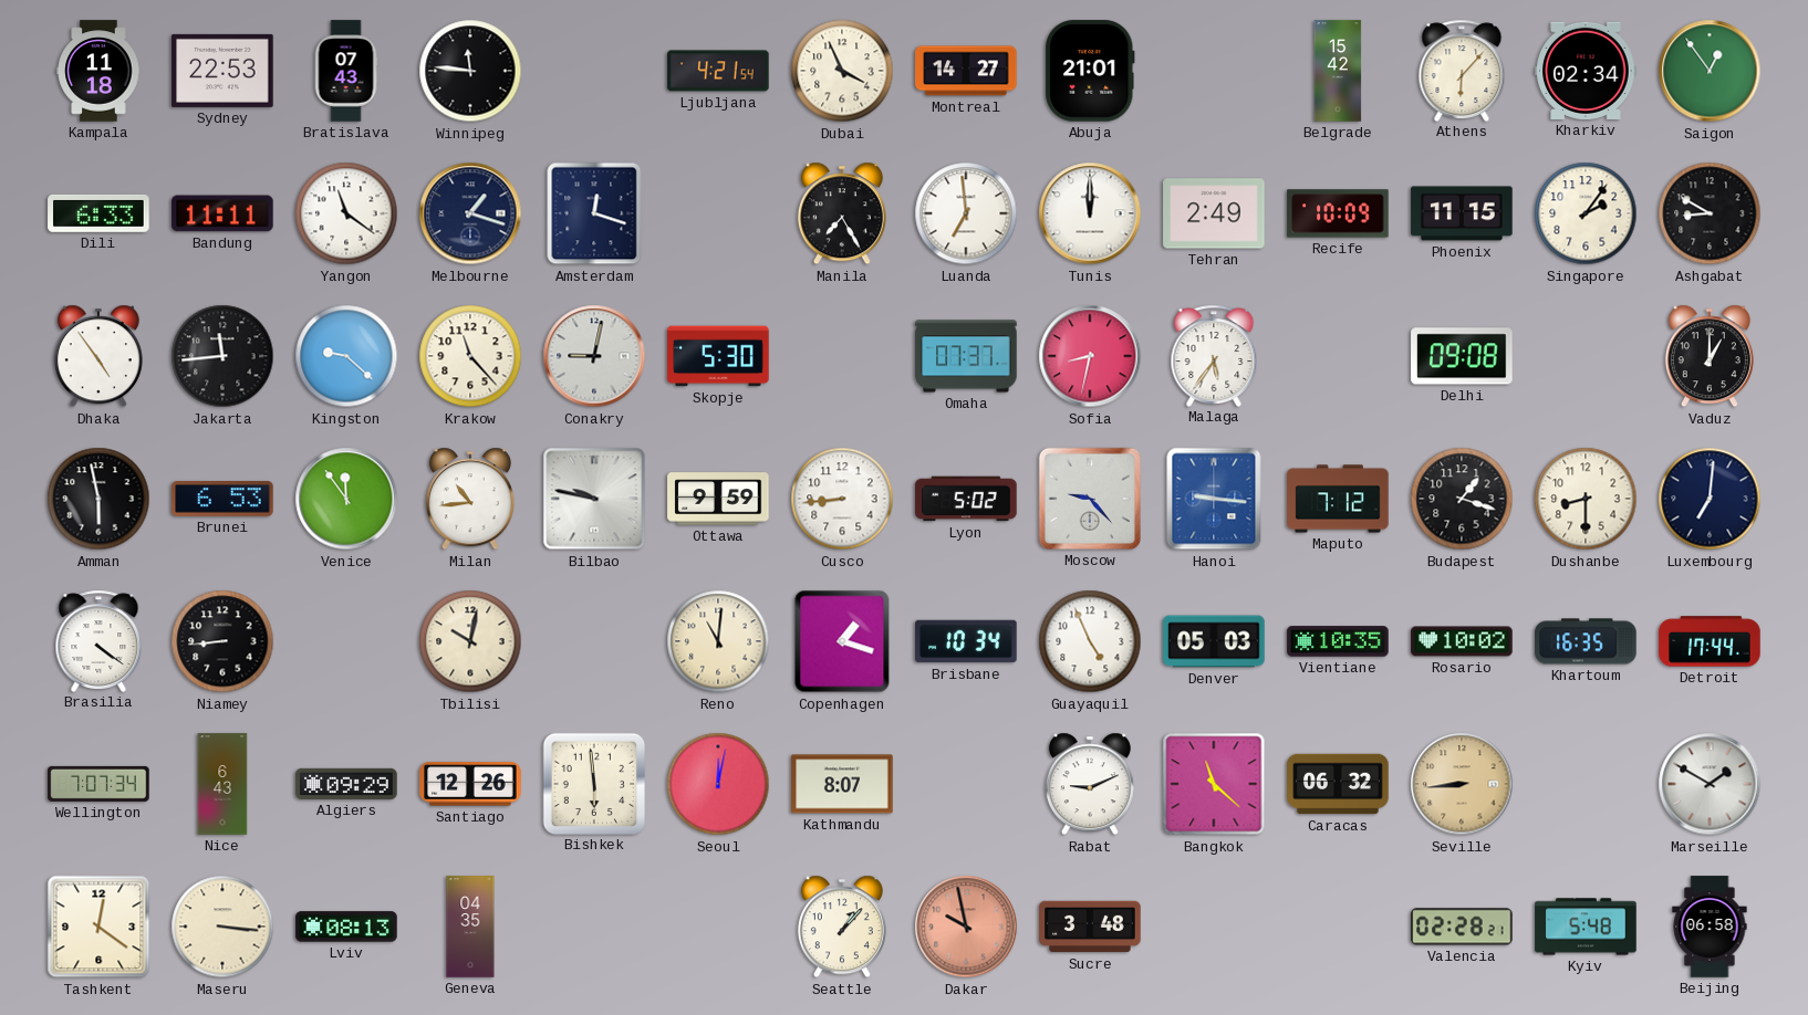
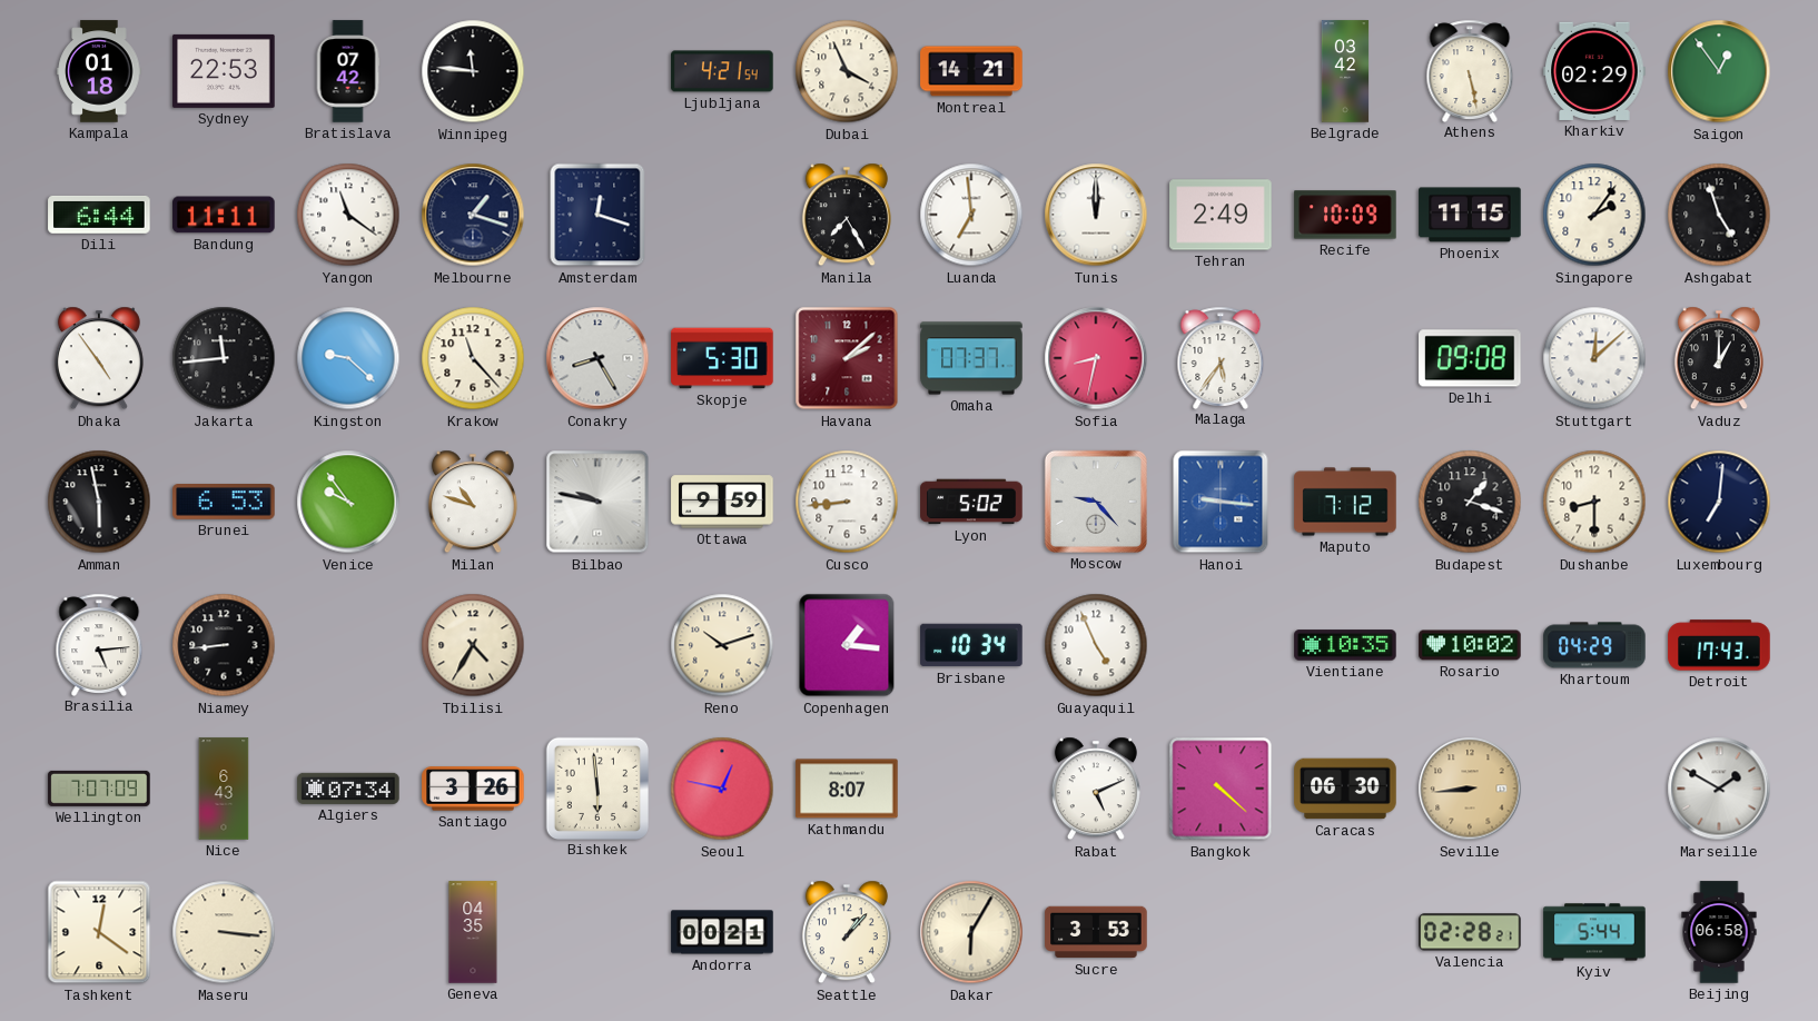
Kampala: 11:18 -> 01:18
Bratislava: 07:43 -> 07:42
Montreal: 14:27 -> 14:21
Abuja: 21:01 -> none
Belgrade: 15:42 -> 03:42
Athens: 6:07 -> 5:28
Kharkiv: 02:34 -> 02:29
Dili: 6:33 -> 6:44
Ashgabat: 8:50 -> 4:57
Conakry: 9:02 -> 8:25
Havana: none -> 2:08
Stuttgart: none -> 12:08
Venice: 11:54 -> 9:54
Milan: 10:44 -> 10:48
Brasilia: 4:21 -> 5:14
Tbilisi: 10:02 -> 4:35
Reno: 11:01 -> 10:12
Copenhagen: 1:18 -> 1:16
Denver: 05:03 -> none
Khartoum: 16:35 -> 04:29
Detroit: 17:44 -> 17:43
Wellington: 7:07:34 -> 7:07:09
Algiers: 09:29 -> 07:34
Santiago: 12:26 -> 3:26
Seoul: 12:02 -> 12:47
Rabat: 9:11 -> 5:11
Bangkok: 11:22 -> 4:22
Caracas: 06:32 -> 06:30
Lviv: 08:13 -> none
Andorra: none -> 00:21
Dakar: 9:58 -> 6:05
Dakar dial: salmon -> cream
Sucre: 3:48 -> 3:53
Kyiv: 5:48 -> 5:44
